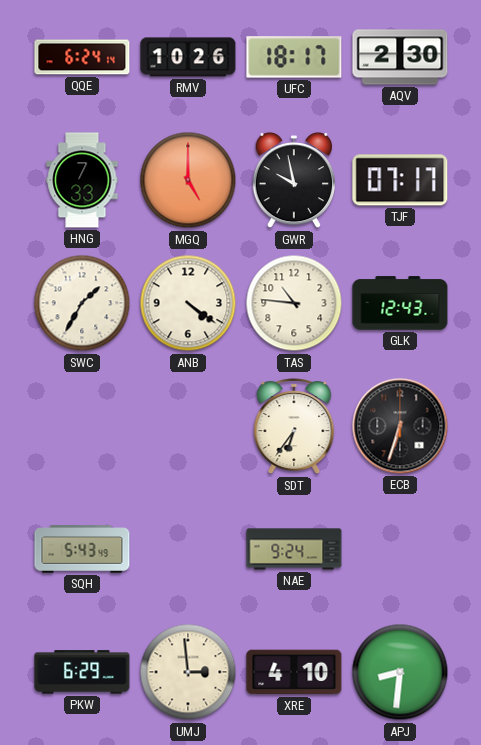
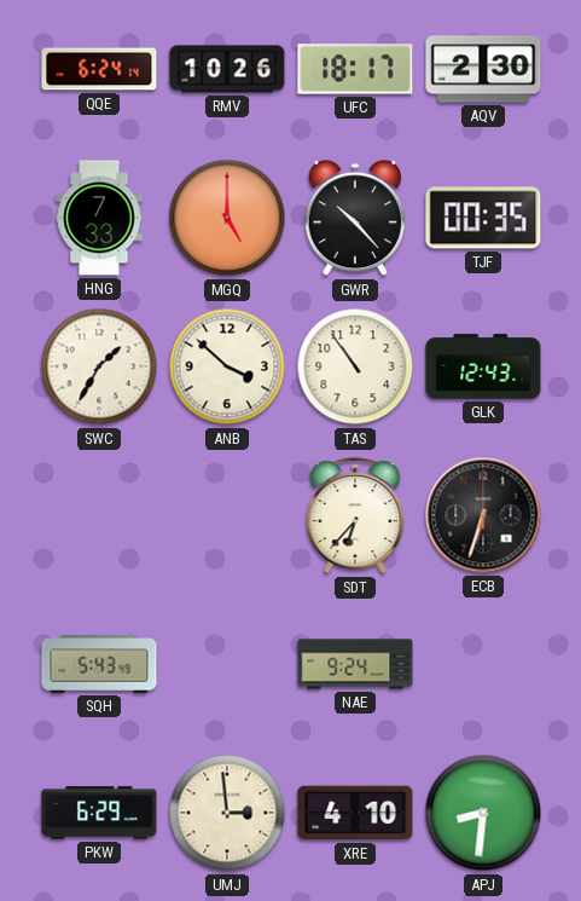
GWR: 9:58 -> 10:23
TJF: 07:17 -> 00:35
ANB: 4:21 -> 3:52
TAS: 10:46 -> 10:54
SDT: 6:36 -> 6:37
